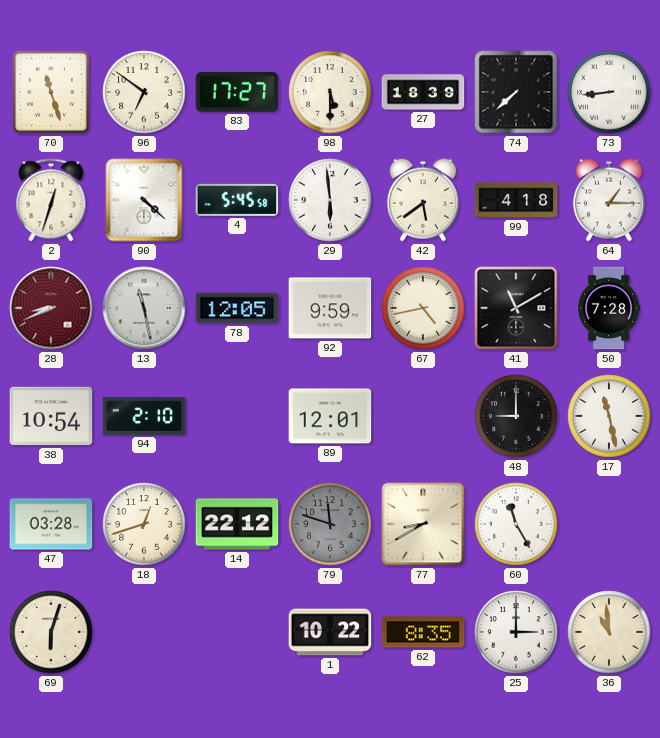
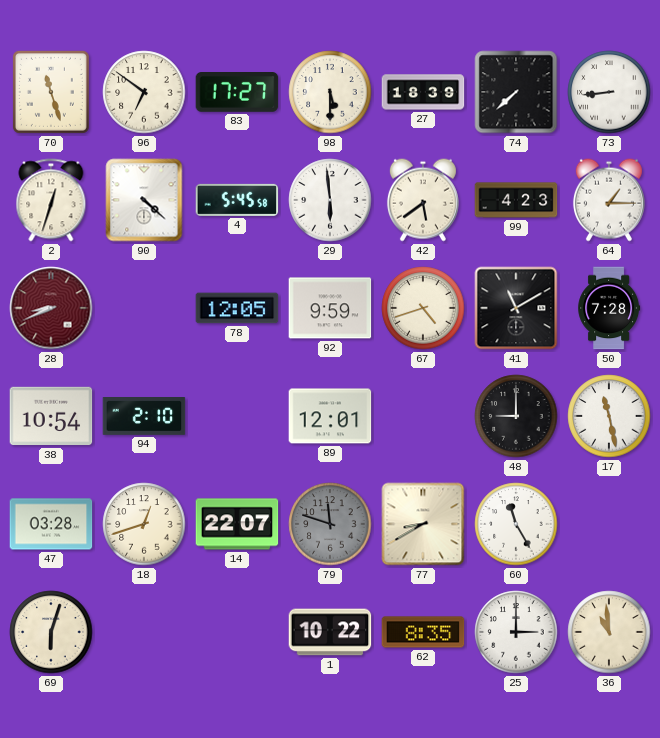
99: 4:18 -> 4:23
13: 11:28 -> none
67: 4:43 -> 4:42
14: 22:12 -> 22:07
